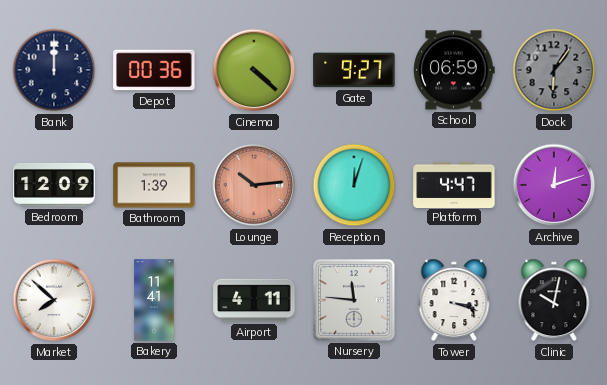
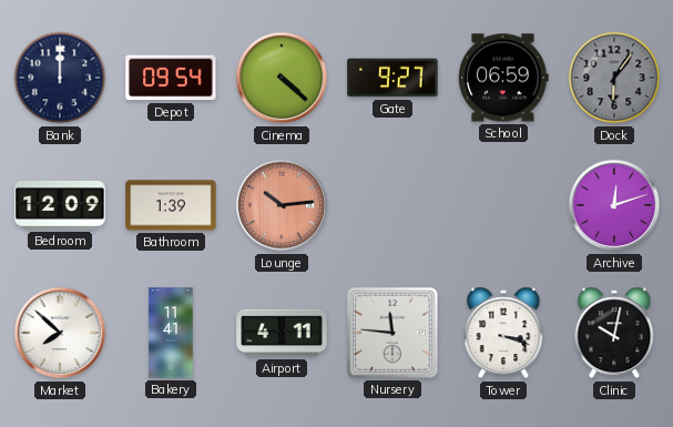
Depot: 00:36 -> 09:54
Reception: 12:03 -> none
Platform: 4:47 -> none
